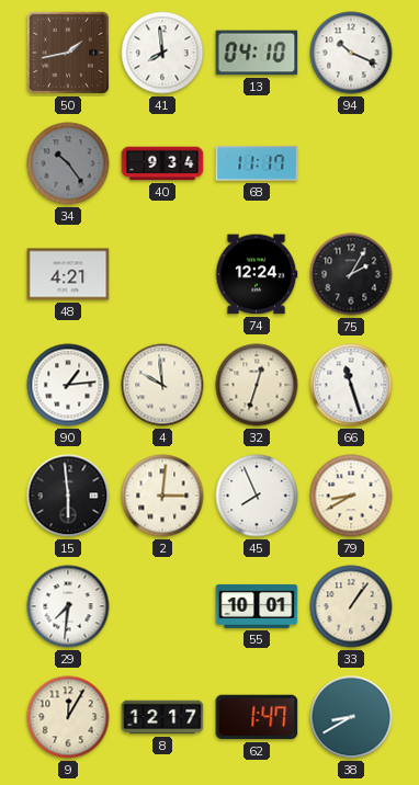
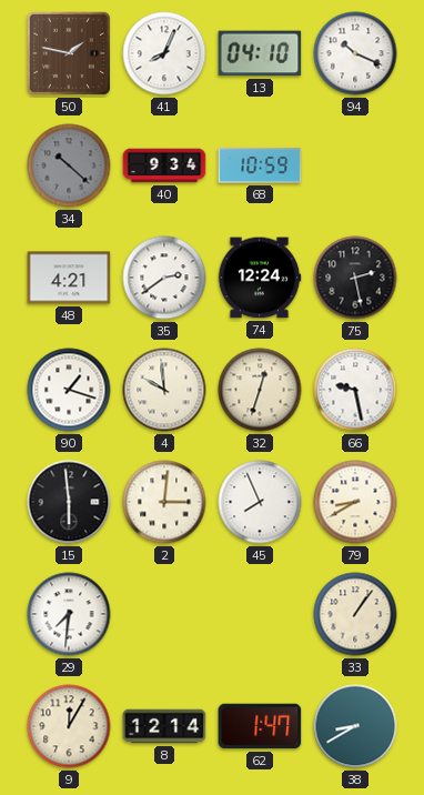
50: 1:43 -> 1:47
41: 7:59 -> 8:04
34: 10:24 -> 10:22
68: 11:17 -> 10:59
35: none -> 2:39
75: 2:05 -> 2:28
90: 1:14 -> 1:18
66: 11:27 -> 9:28
55: 10:01 -> none
8: 12:17 -> 12:14
